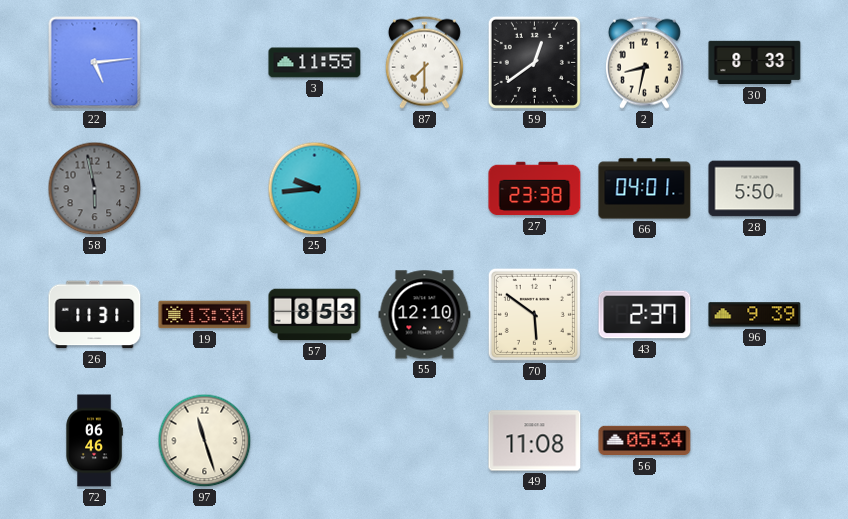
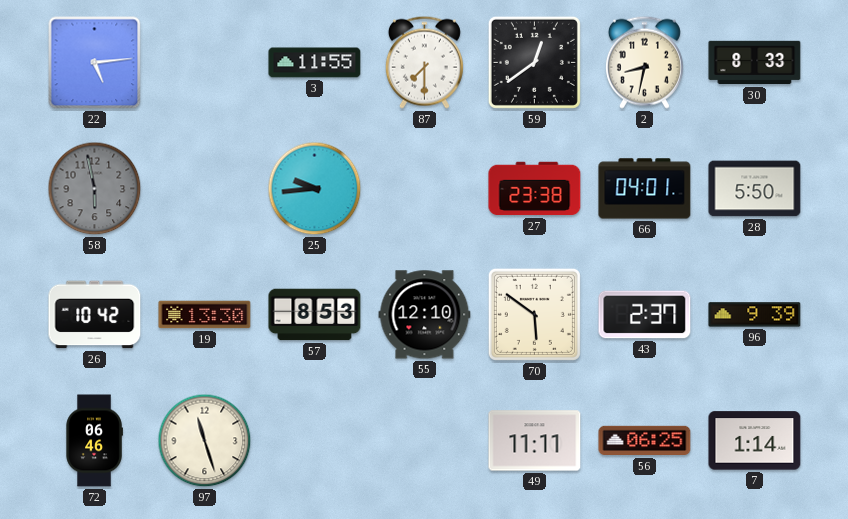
26: 11:31 -> 10:42
49: 11:08 -> 11:11
56: 05:34 -> 06:25
7: none -> 1:14
